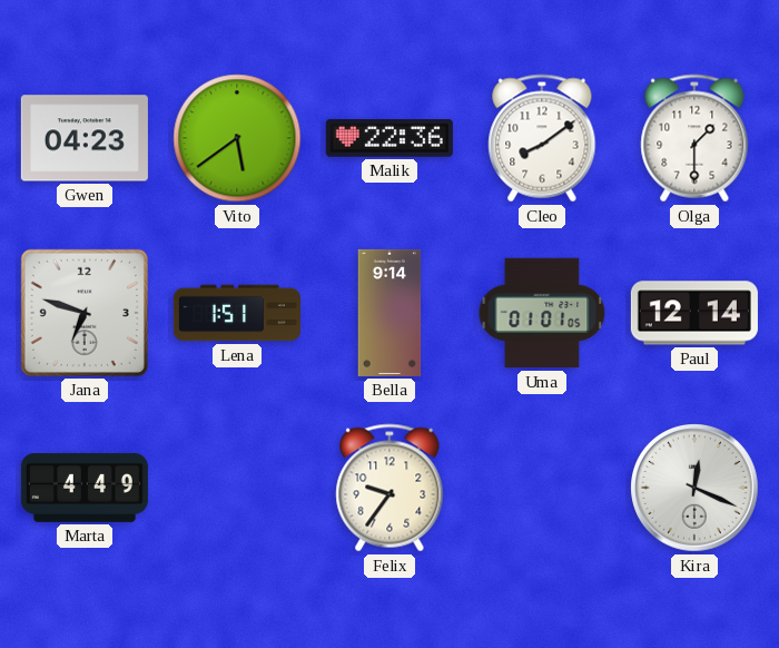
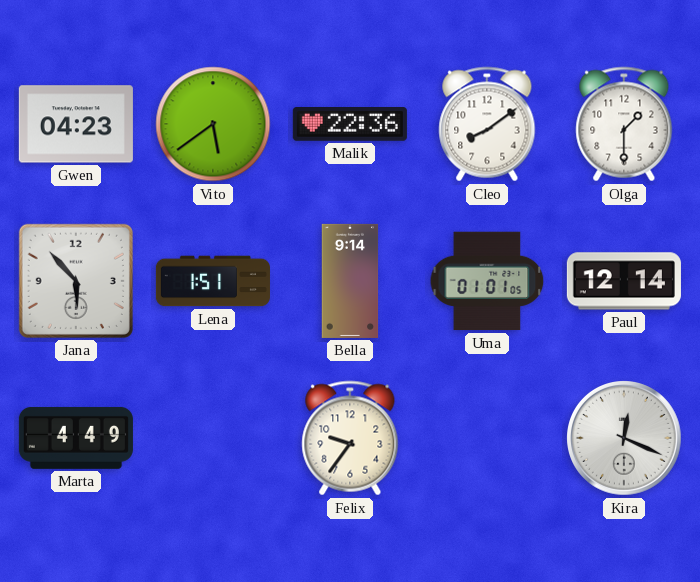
Jana: 6:48 -> 5:53
